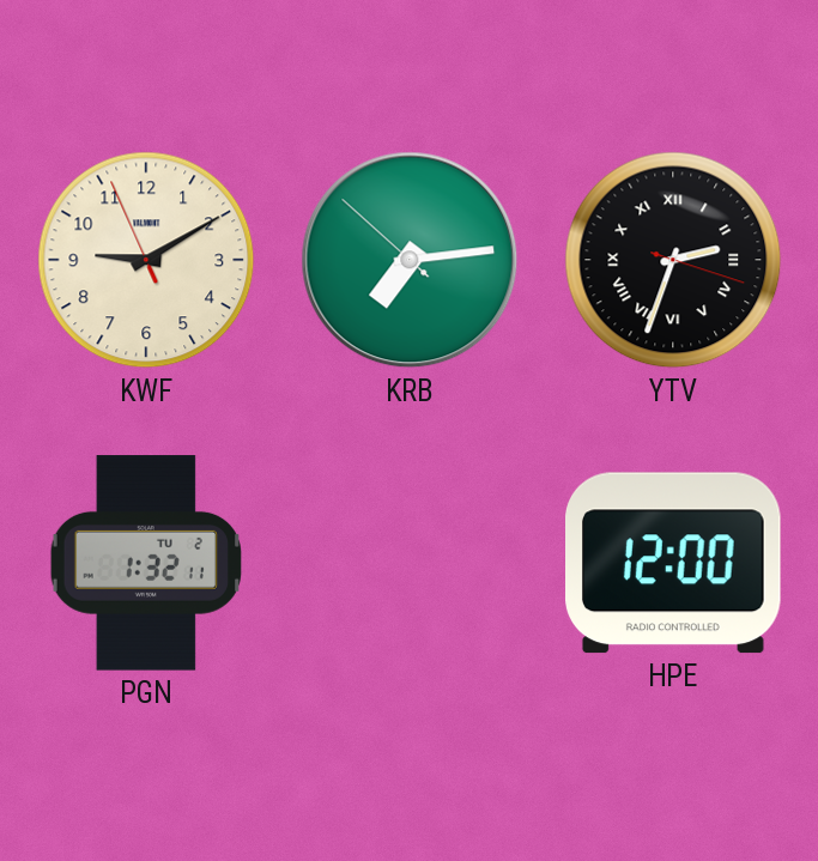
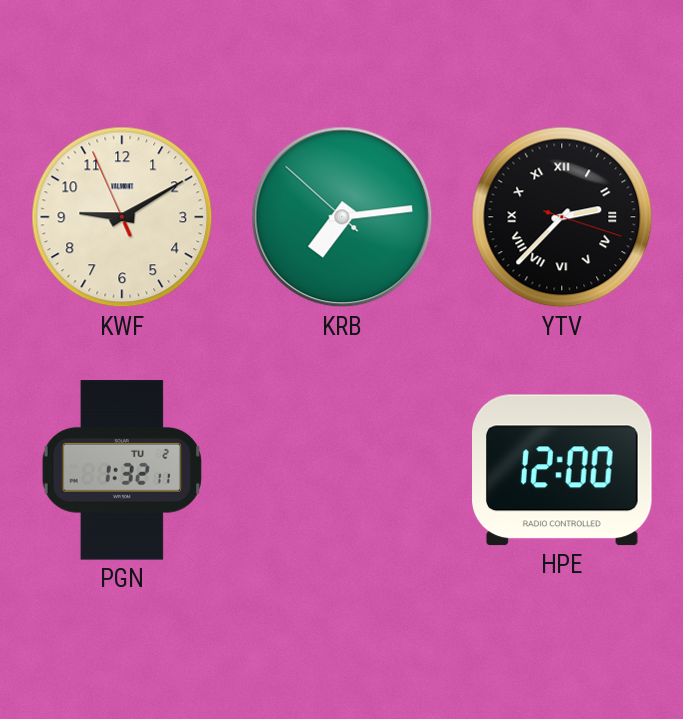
YTV: 2:33 -> 2:37
